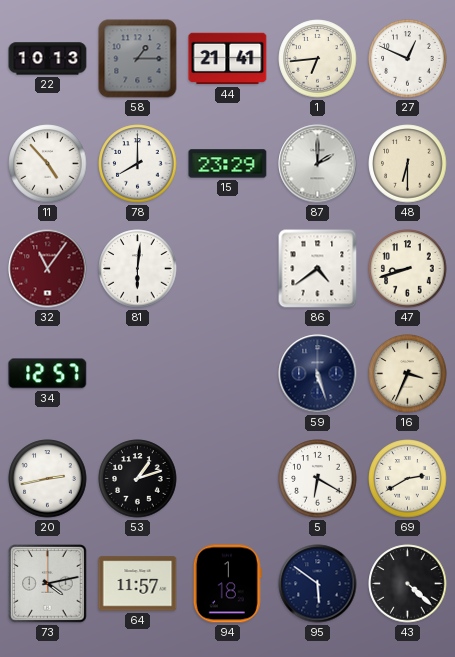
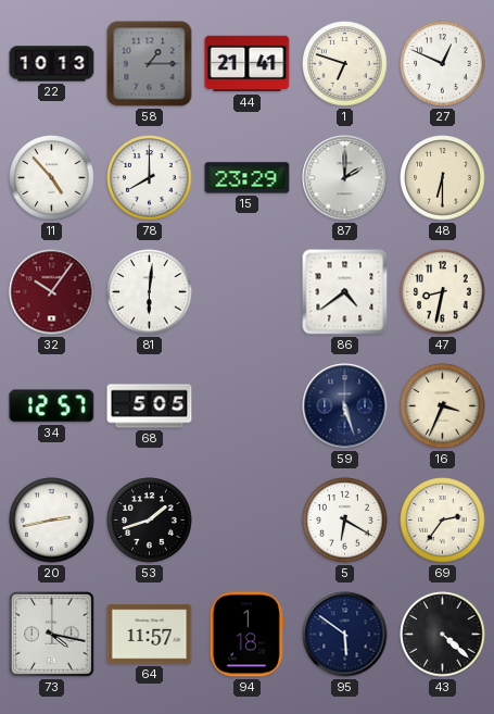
1: 6:44 -> 6:48
32: 11:06 -> 10:06
47: 8:42 -> 8:32
68: none -> 5:05
53: 1:12 -> 1:42
69: 2:40 -> 2:36
73: 4:13 -> 4:17
